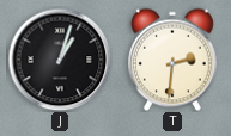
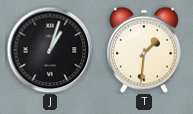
T: 2:31 -> 1:31
